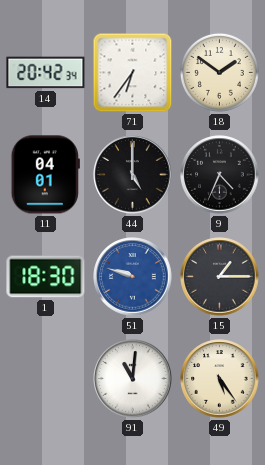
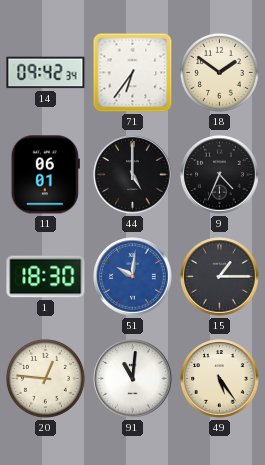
14: 20:42 -> 09:42
11: 04:01 -> 06:01
51: 9:48 -> 10:01
20: none -> 12:46
